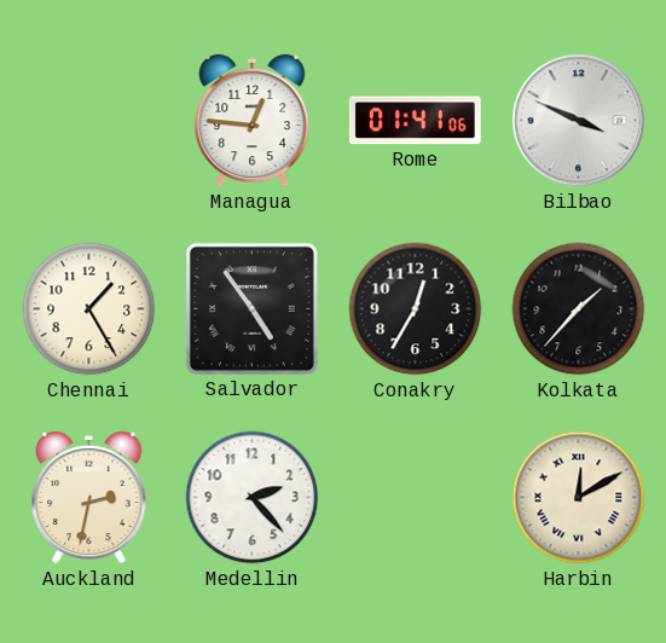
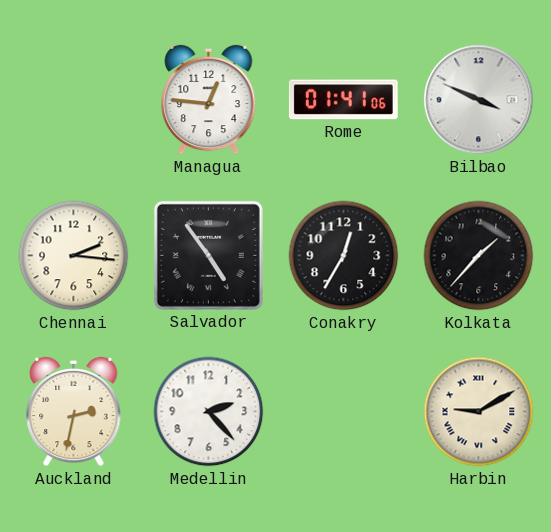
Chennai: 1:25 -> 2:16
Harbin: 12:10 -> 9:10
